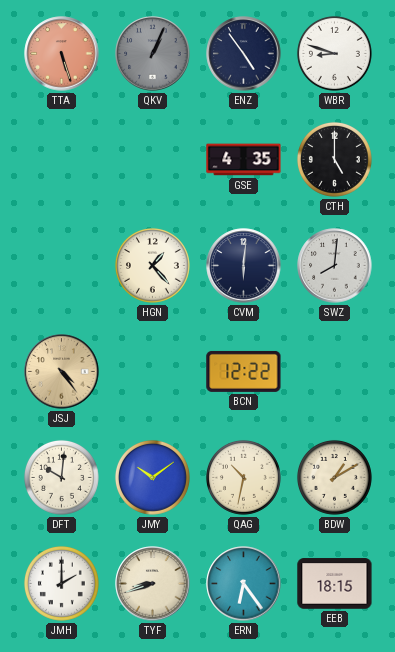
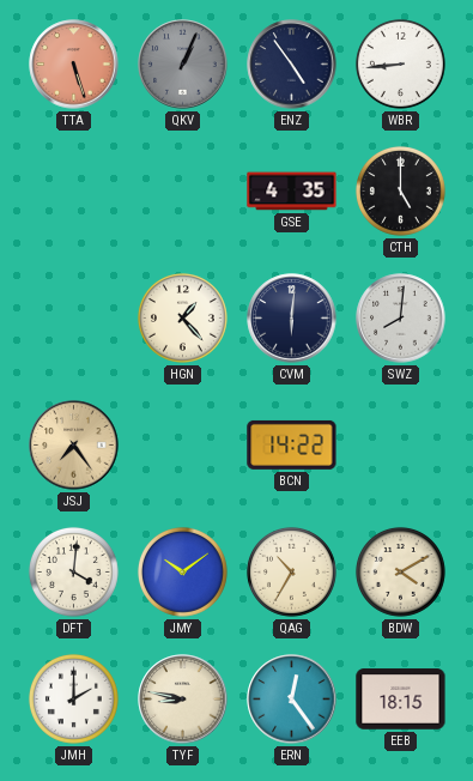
WBR: 8:48 -> 8:44
JSJ: 4:24 -> 7:24
BCN: 12:22 -> 14:22
DFT: 10:01 -> 4:01
QAG: 10:32 -> 10:35
BDW: 1:10 -> 4:10
TYF: 8:42 -> 8:47
ERN: 6:24 -> 12:24
